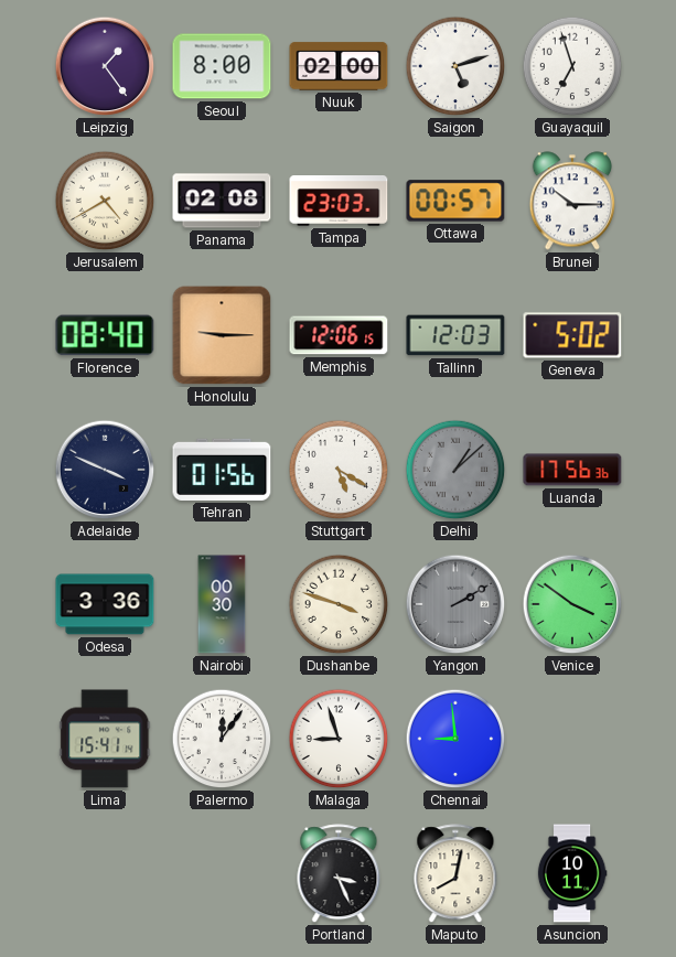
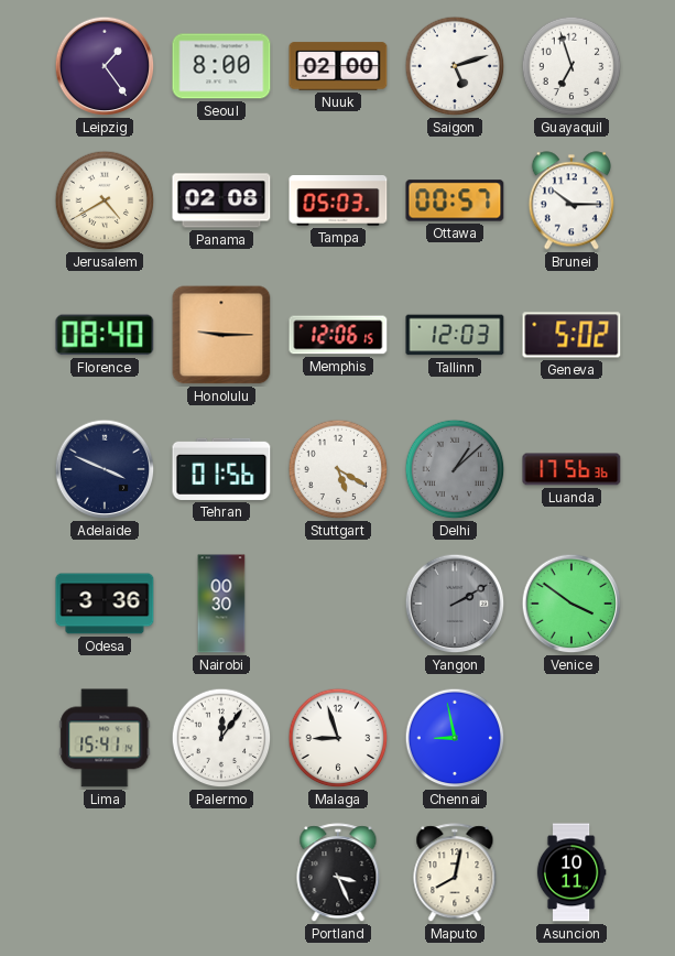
Tampa: 23:03 -> 05:03
Dushanbe: 3:48 -> none
Chennai: 8:59 -> 8:58
